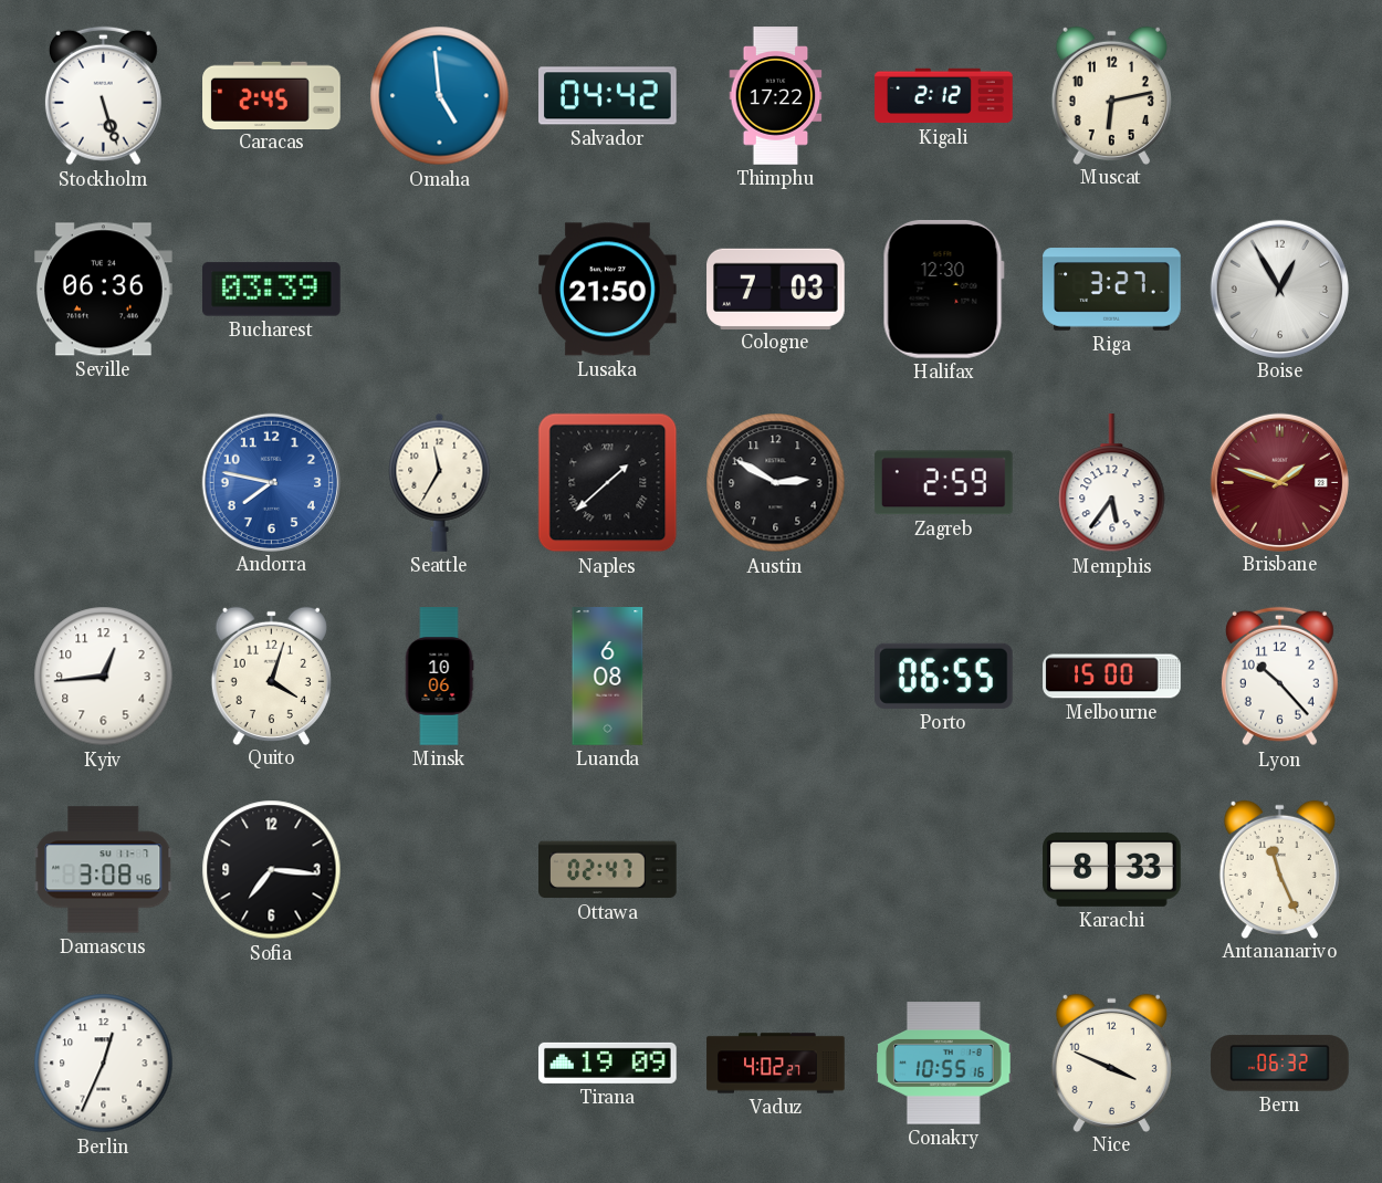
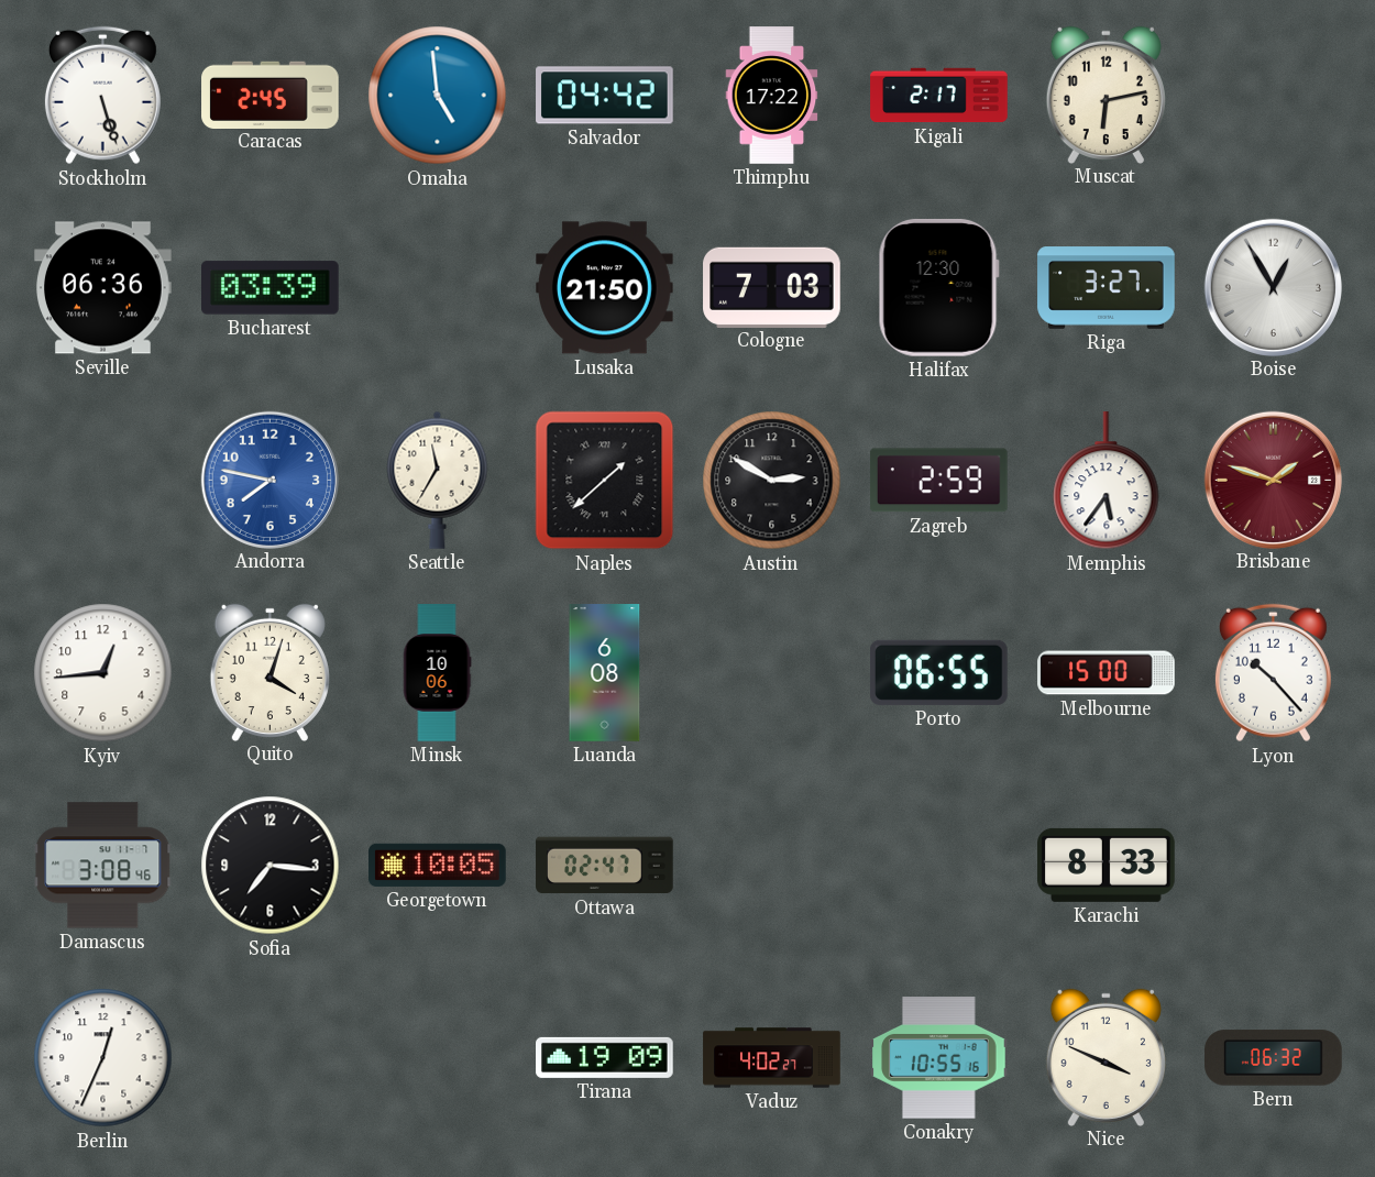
Kigali: 2:12 -> 2:17
Georgetown: none -> 10:05
Antananarivo: 11:26 -> none
